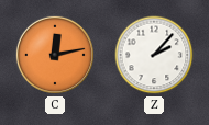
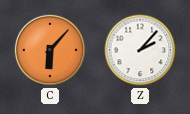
C: 12:13 -> 6:07
